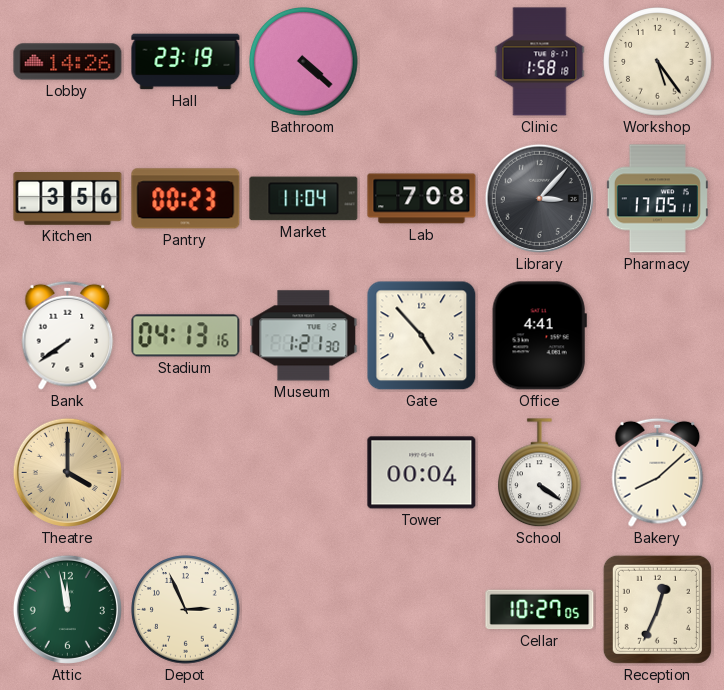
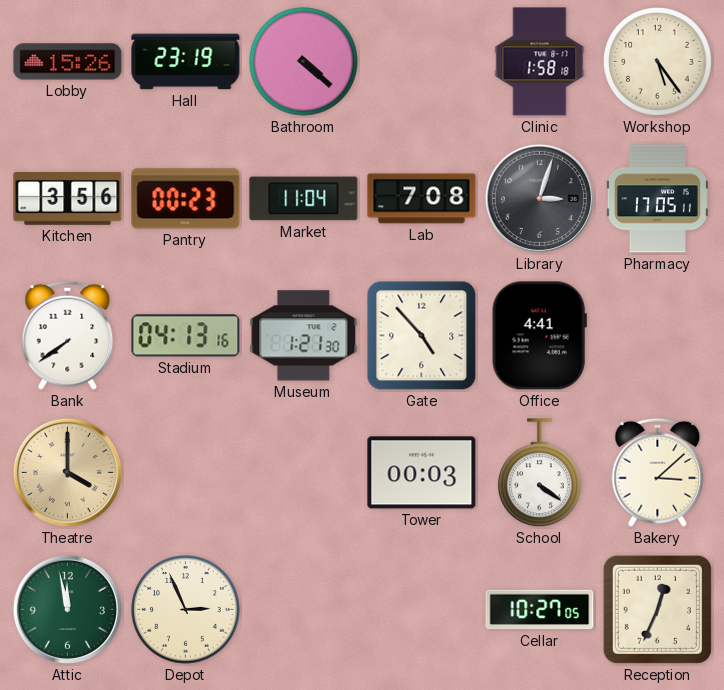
Lobby: 14:26 -> 15:26
Library: 3:07 -> 3:03
Tower: 00:04 -> 00:03
Bakery: 8:08 -> 3:08
